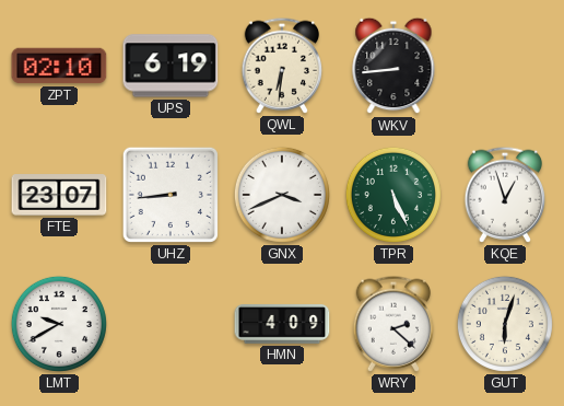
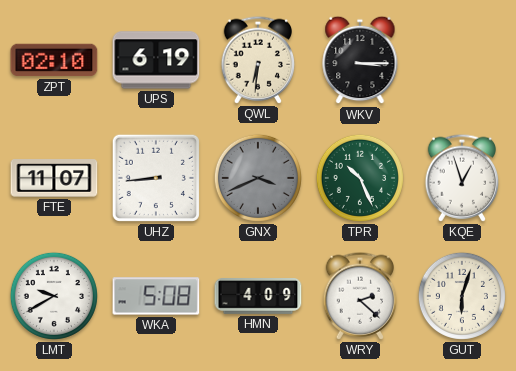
WKV: 8:44 -> 3:15
FTE: 23:07 -> 11:07
GNX dial: white -> grey
TPR: 5:26 -> 10:26
WKA: none -> 5:08
